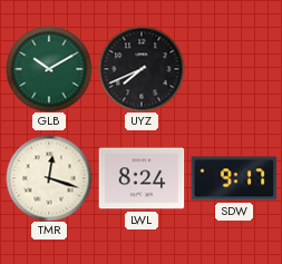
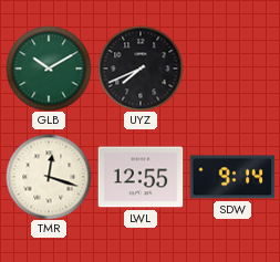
LWL: 8:24 -> 12:55
SDW: 9:17 -> 9:14
